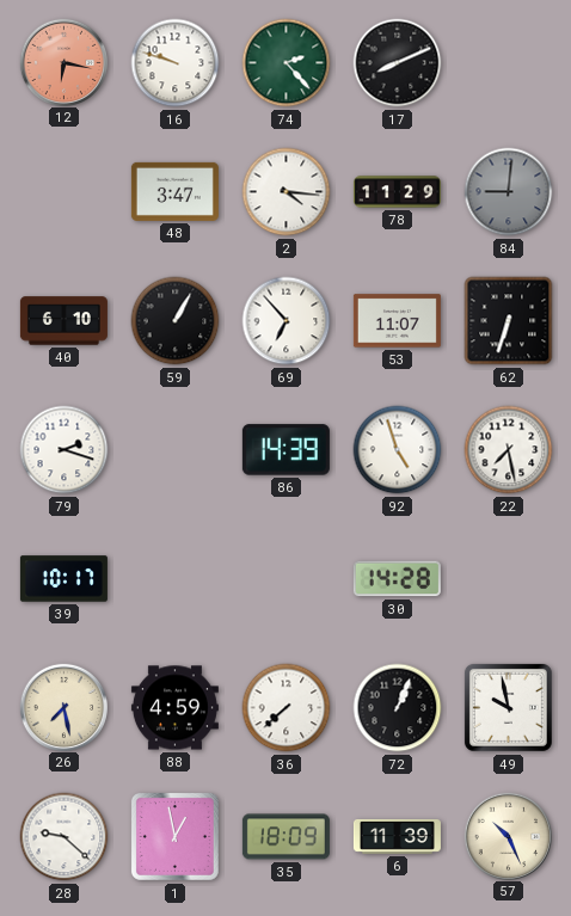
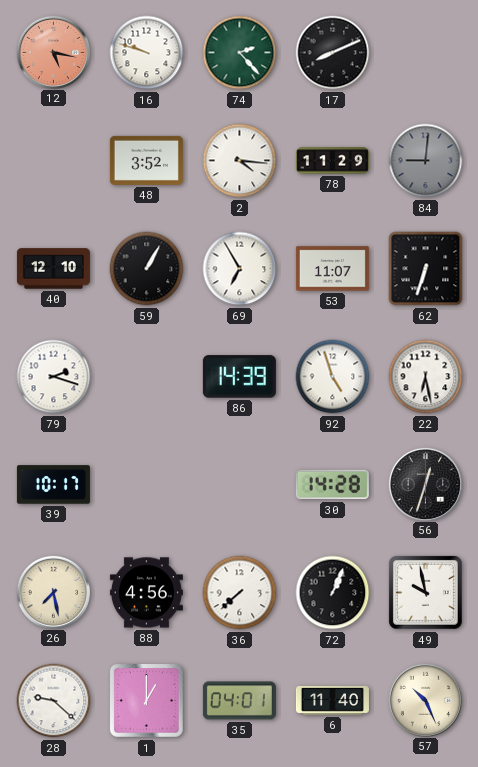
12: 6:17 -> 5:17
48: 3:47 -> 3:52
40: 6:10 -> 12:10
69: 6:53 -> 6:55
22: 7:28 -> 6:28
56: none -> 12:33
88: 4:59 -> 4:56
1: 12:58 -> 1:00
35: 18:09 -> 04:01
6: 11:39 -> 11:40
